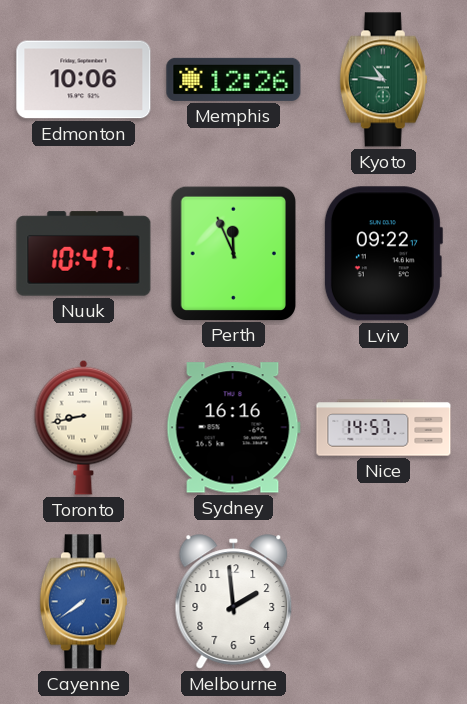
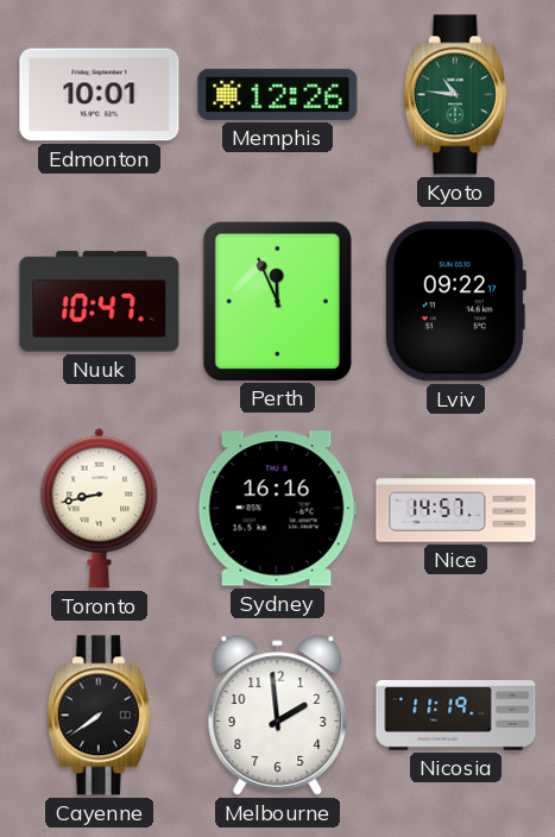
Edmonton: 10:06 -> 10:01
Cayenne dial: blue -> black
Nicosia: none -> 11:19
